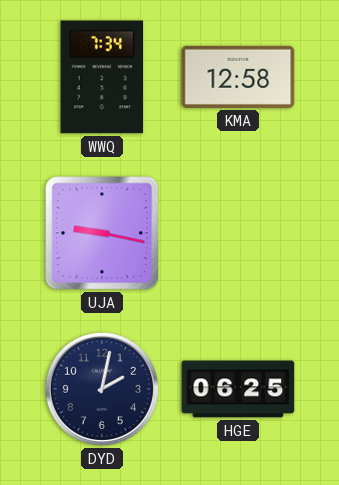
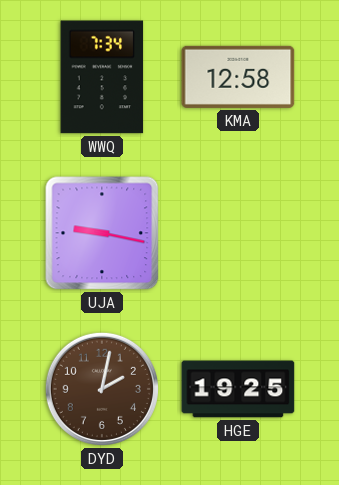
DYD dial: navy -> brown
HGE: 06:25 -> 19:25
